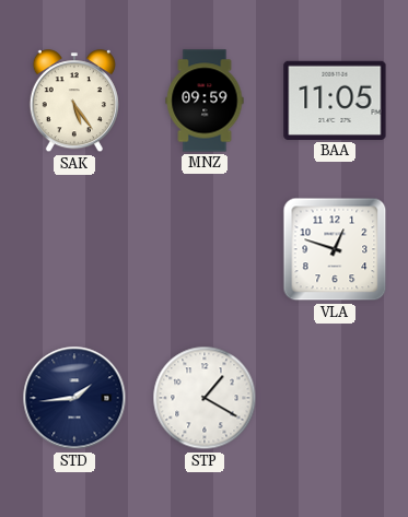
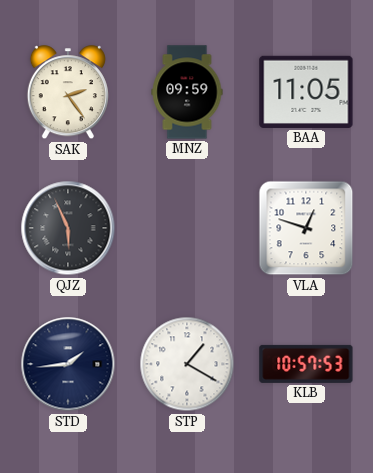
SAK: 5:24 -> 2:24
QJZ: none -> 5:56
KLB: none -> 10:57
